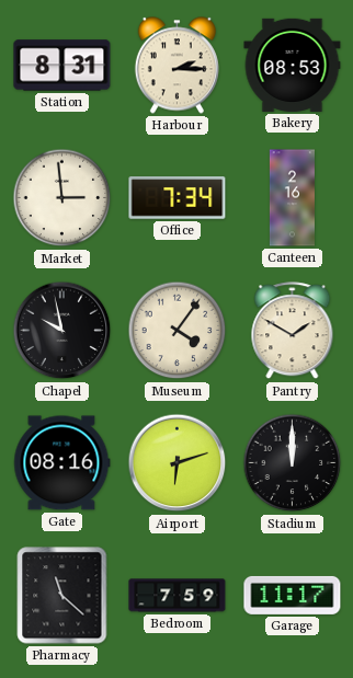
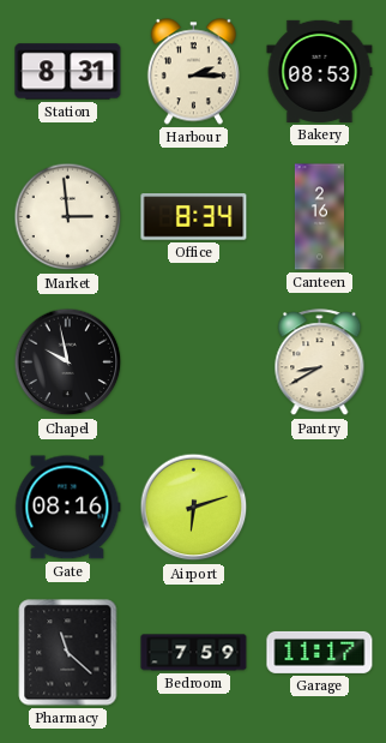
Office: 7:34 -> 8:34
Museum: 4:06 -> none
Pantry: 1:50 -> 8:40
Stadium: 12:00 -> none
